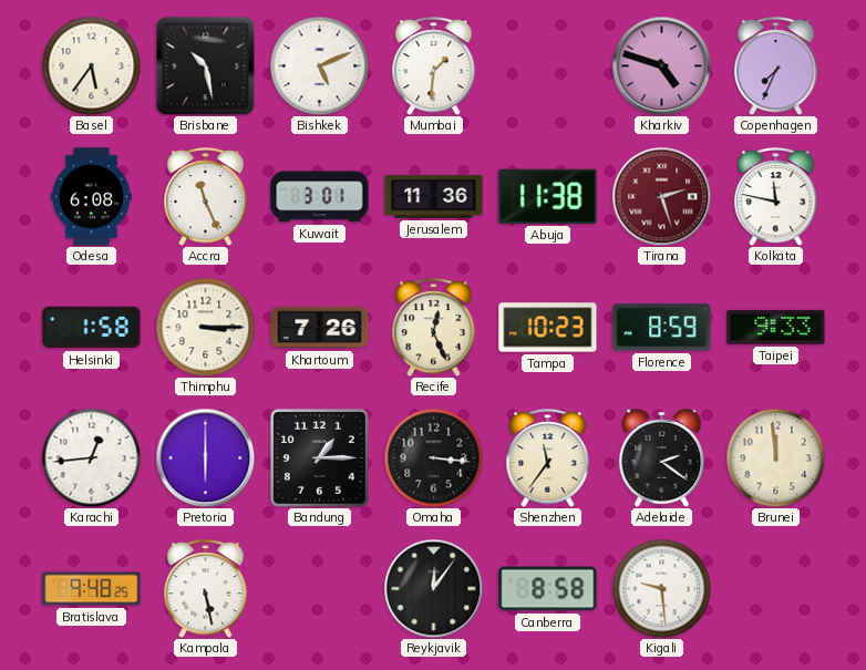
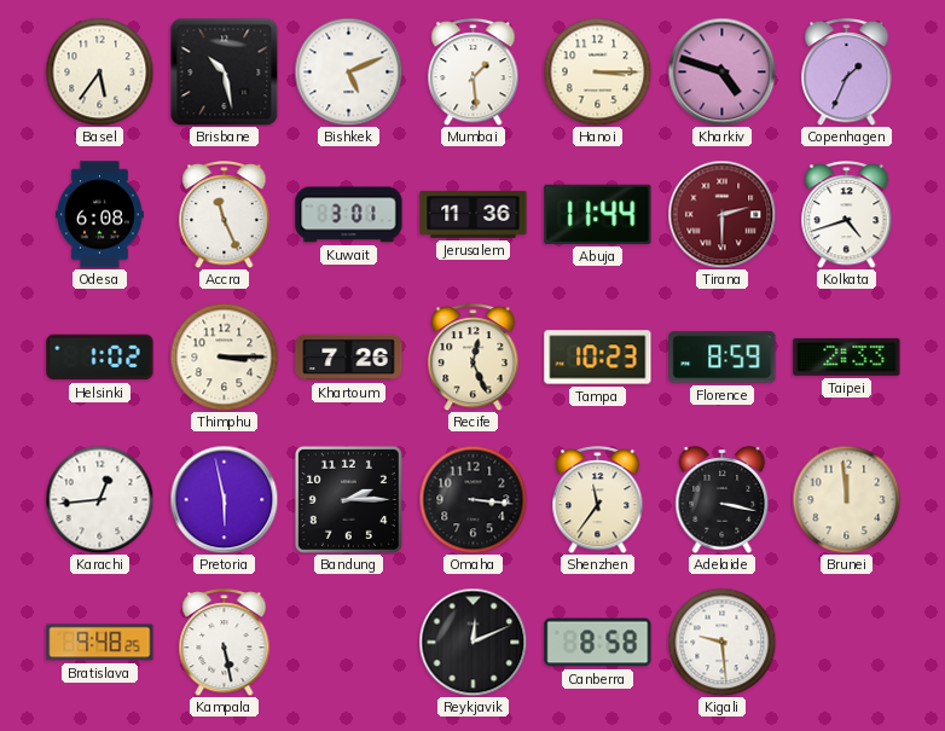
Mumbai: 1:31 -> 1:29
Hanoi: none -> 3:15
Copenhagen: 7:34 -> 1:34
Abuja: 11:38 -> 11:44
Tirana: 2:27 -> 2:30
Kolkata: 11:47 -> 4:42
Helsinki: 1:58 -> 1:02
Taipei: 9:33 -> 2:33
Pretoria: 6:00 -> 5:58
Bandung: 1:15 -> 2:15
Adelaide: 2:21 -> 3:17
Reykjavik: 12:06 -> 12:11
